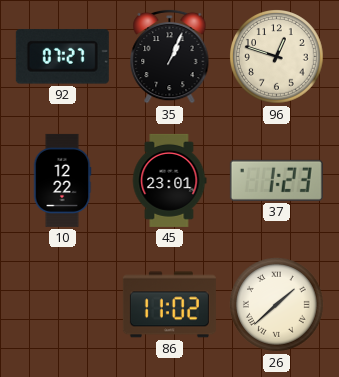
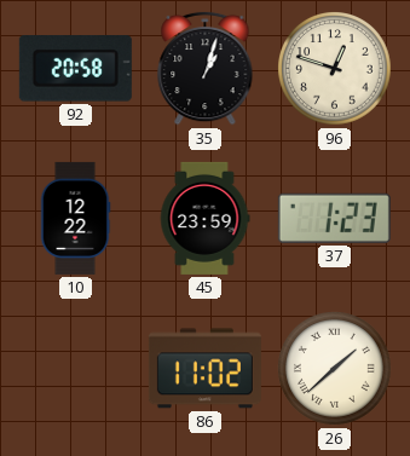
92: 07:27 -> 20:58
35: 1:04 -> 1:03
45: 23:01 -> 23:59
